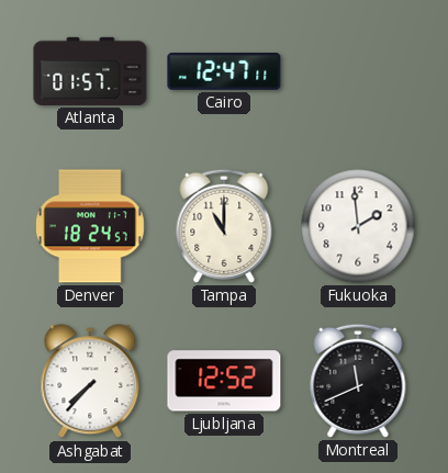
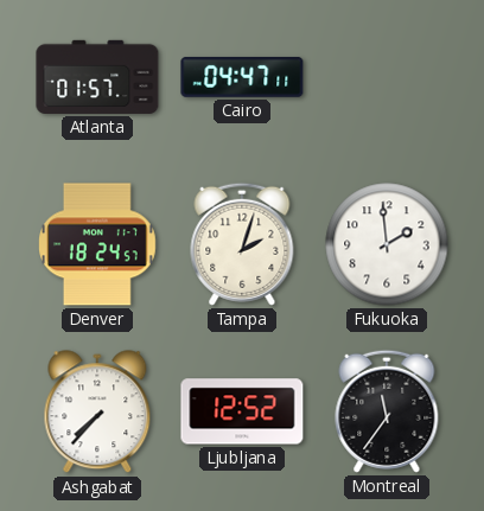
Cairo: 12:47 -> 04:47
Tampa: 11:00 -> 2:03
Montreal: 11:41 -> 11:36
